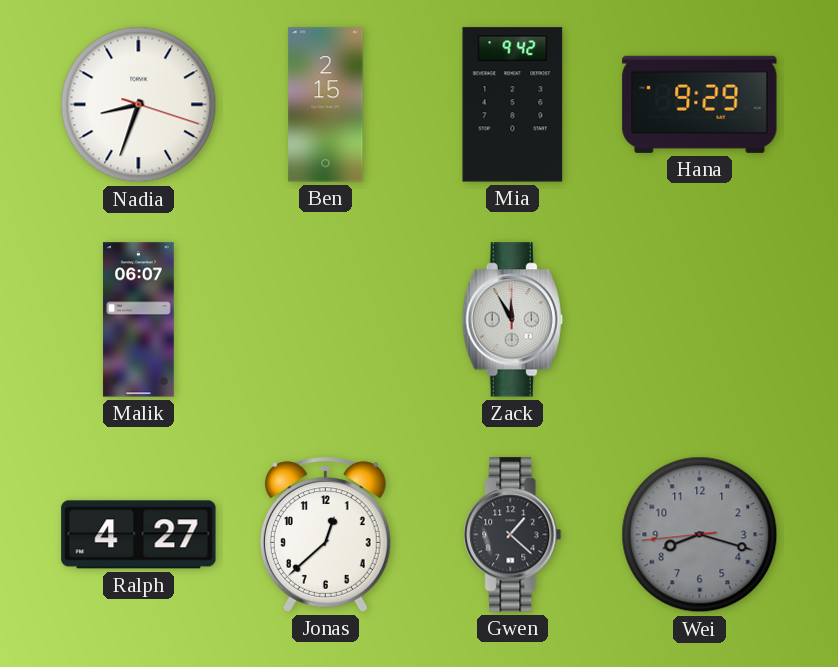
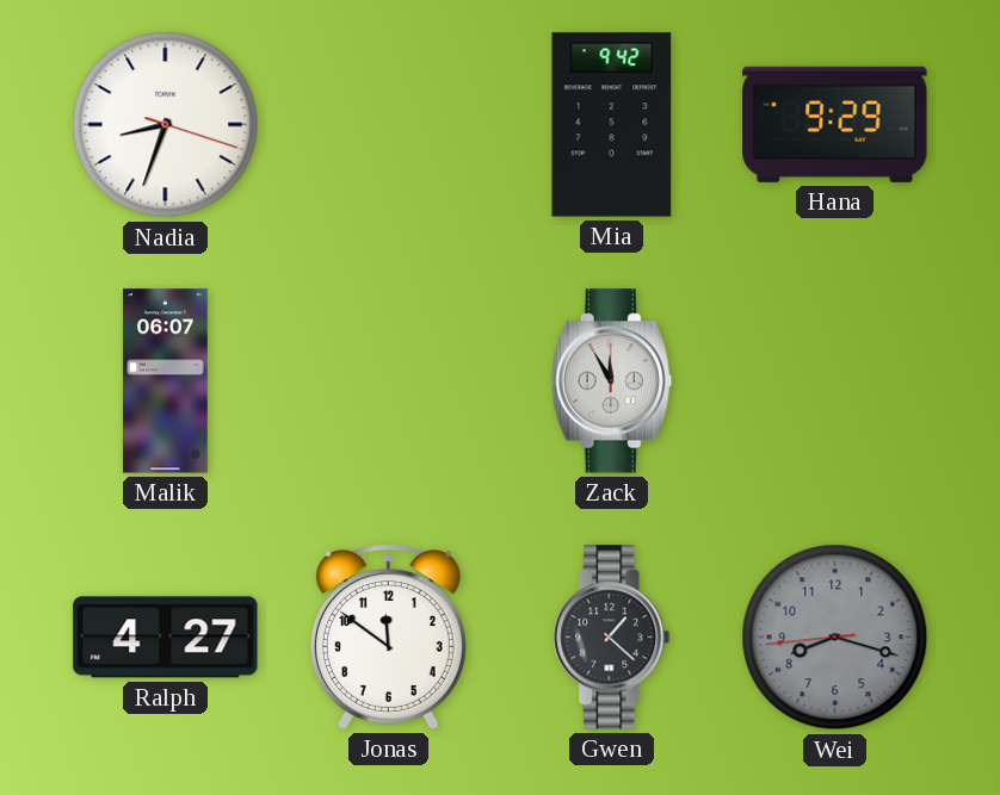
Ben: 2:15 -> none
Jonas: 12:38 -> 11:51
